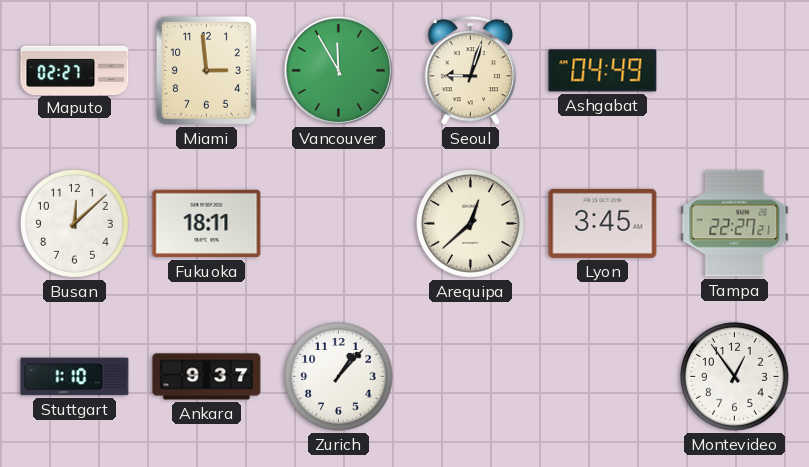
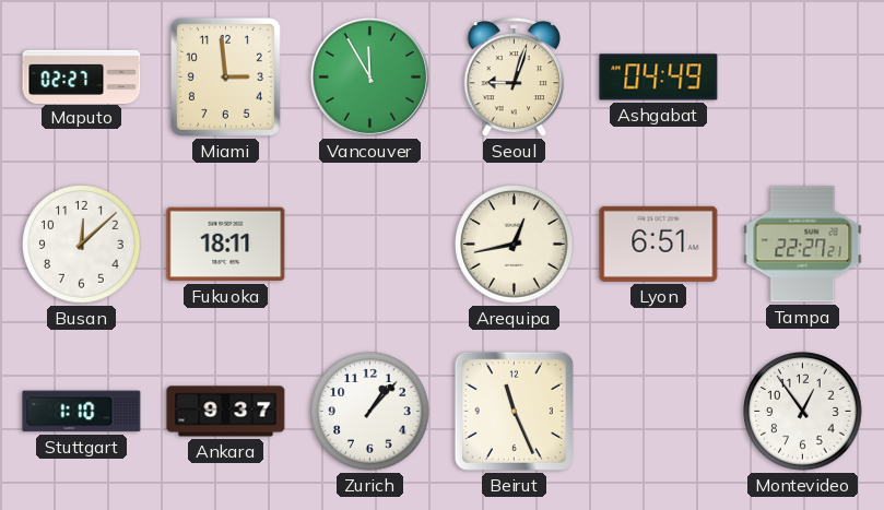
Arequipa: 12:38 -> 12:43
Lyon: 3:45 -> 6:51
Beirut: none -> 11:26
